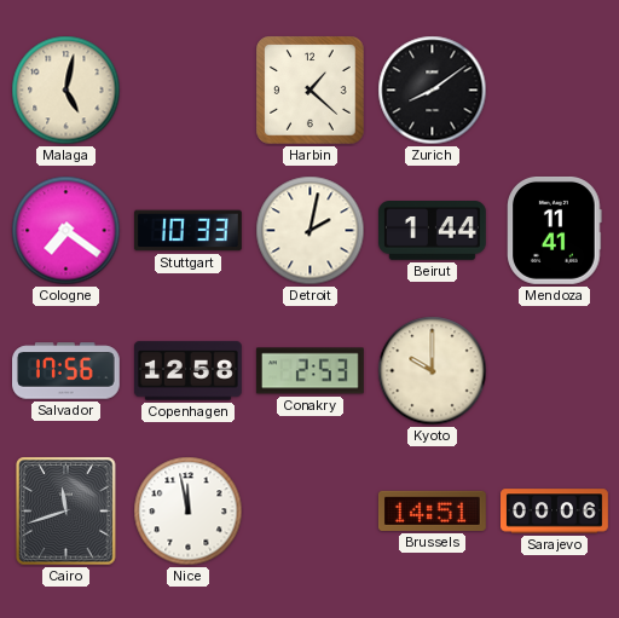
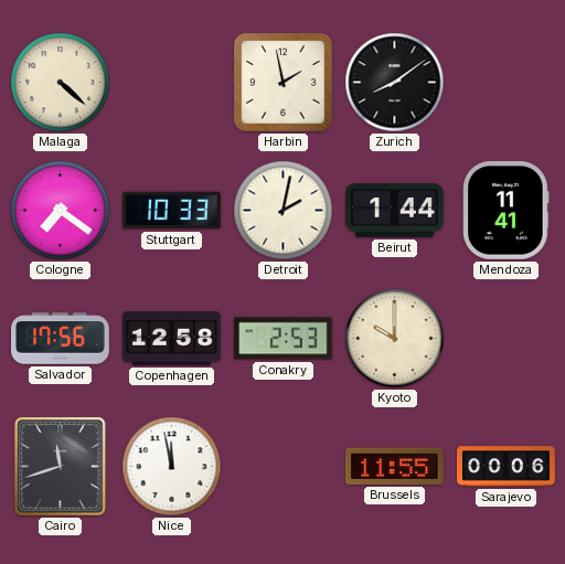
Malaga: 5:02 -> 4:22
Harbin: 1:22 -> 1:58
Brussels: 14:51 -> 11:55
